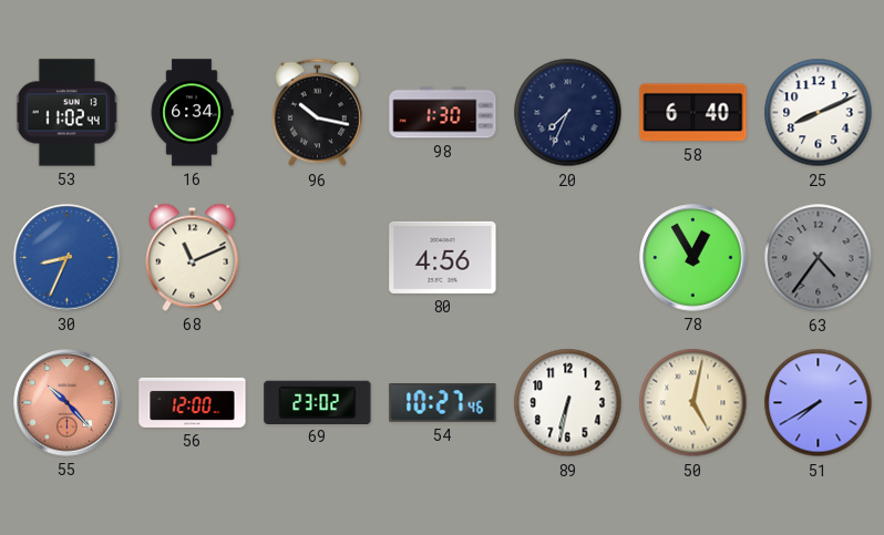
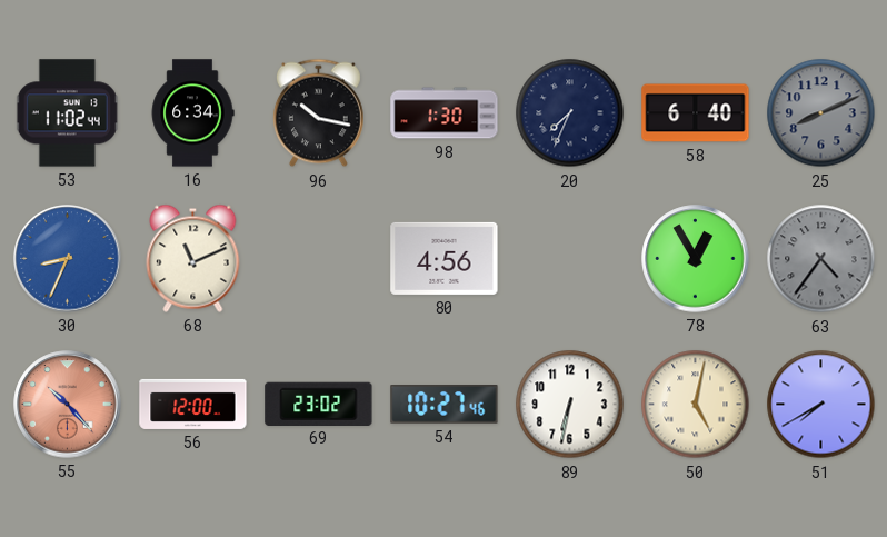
25 dial: white -> grey
